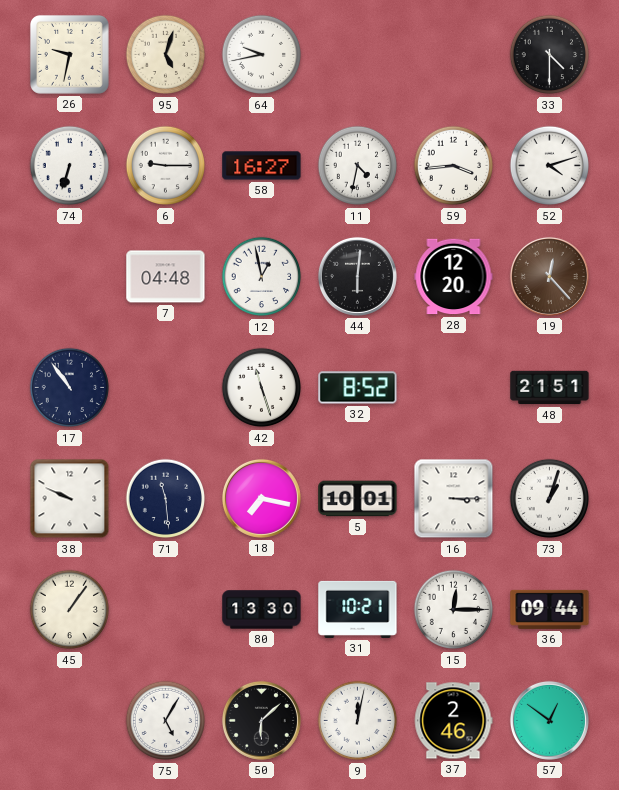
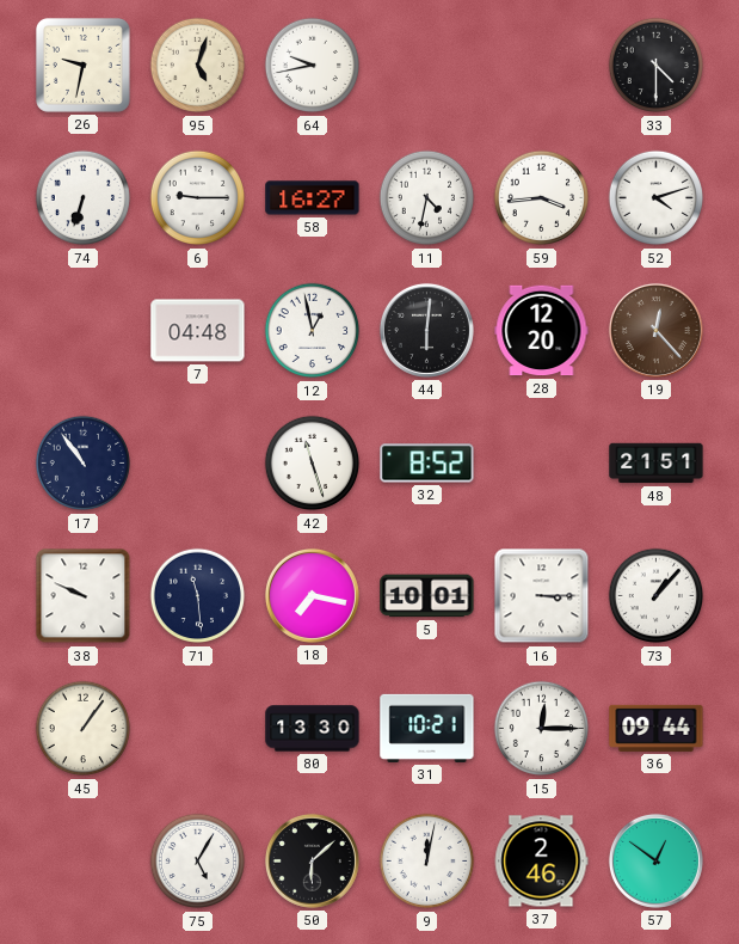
73: 1:03 -> 1:07
